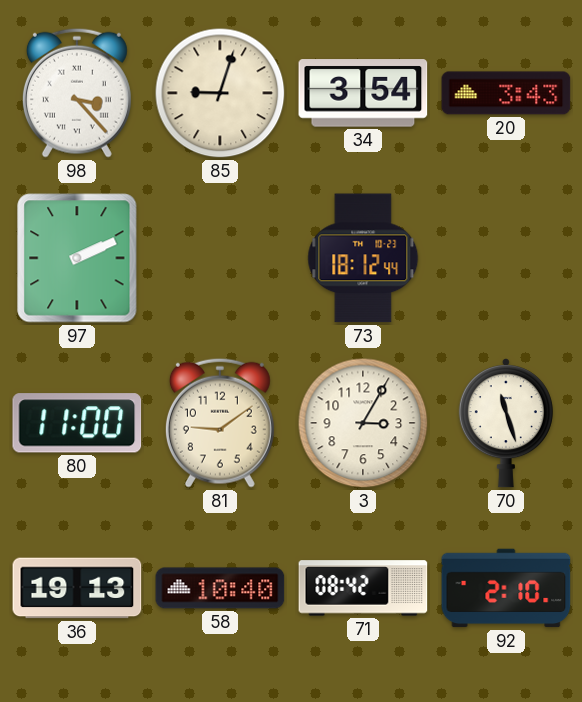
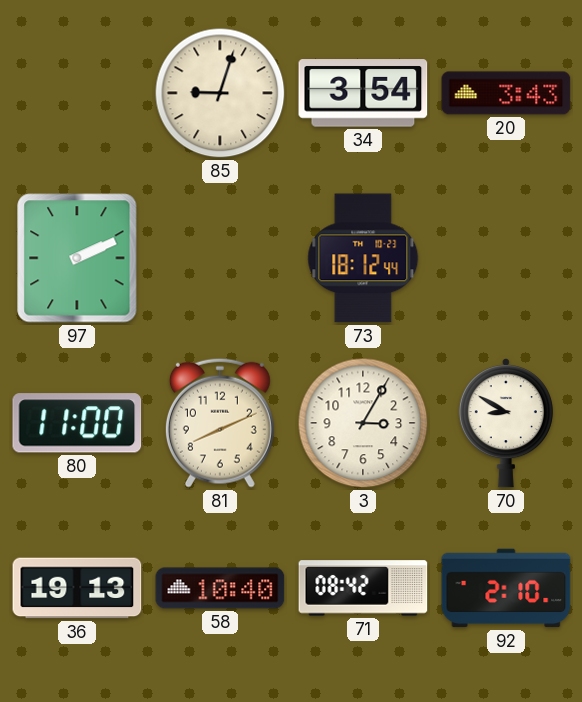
98: 3:23 -> none
81: 9:09 -> 8:11
70: 11:27 -> 8:50
